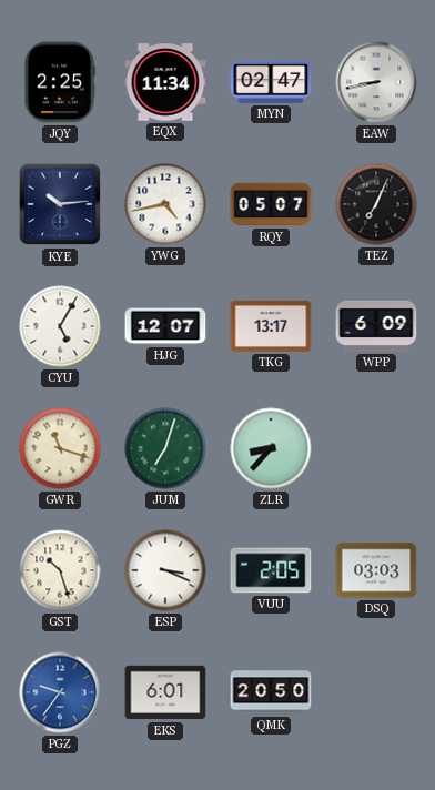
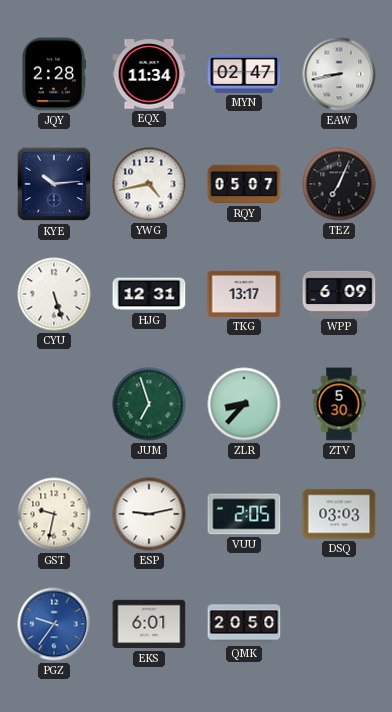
JQY: 2:25 -> 2:28
CYU: 5:05 -> 5:27
HJG: 12:07 -> 12:31
GWR: 11:18 -> none
JUM: 7:03 -> 6:57
ZTV: none -> 5:30
GST: 10:27 -> 9:32
ESP: 3:19 -> 9:13
